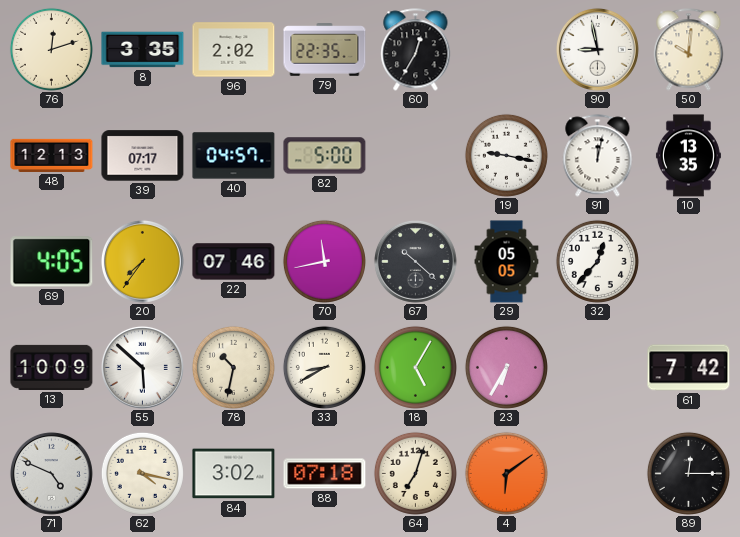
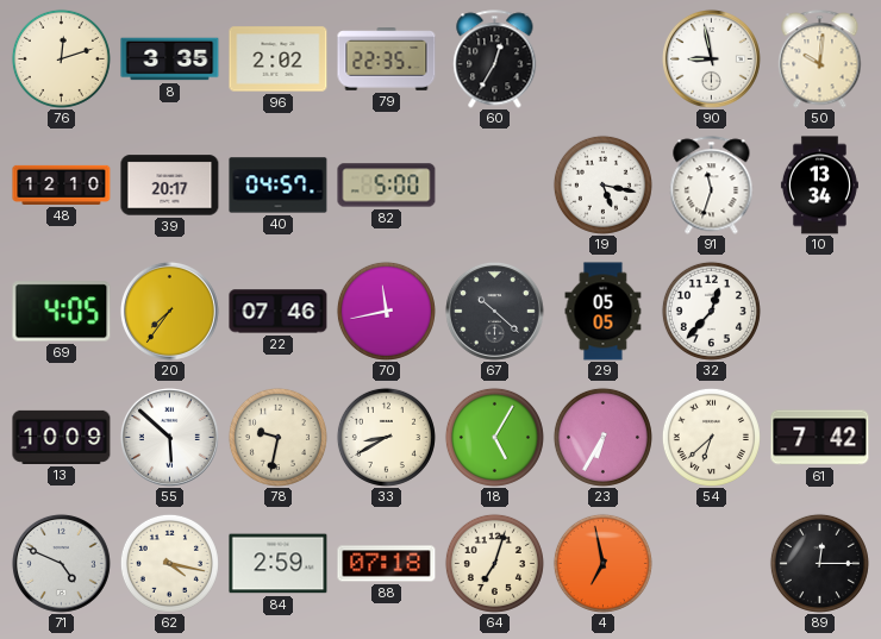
48: 12:13 -> 12:10
39: 07:17 -> 20:17
19: 9:17 -> 5:17
91: 12:02 -> 11:33
10: 13:35 -> 13:34
78: 10:32 -> 9:32
54: none -> 6:38
84: 3:02 -> 2:59
4: 6:09 -> 6:58
